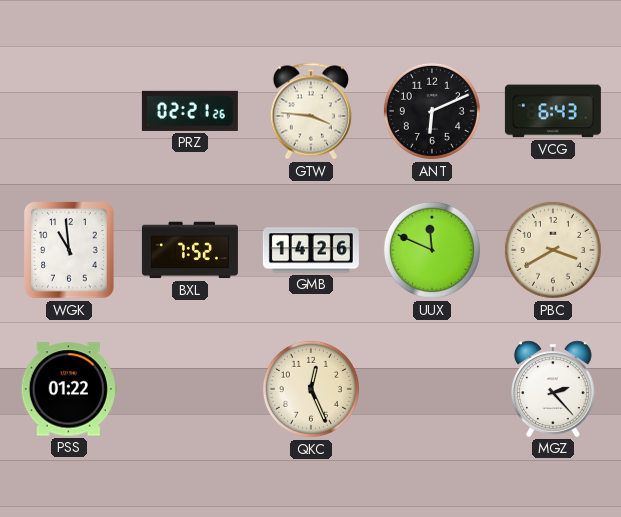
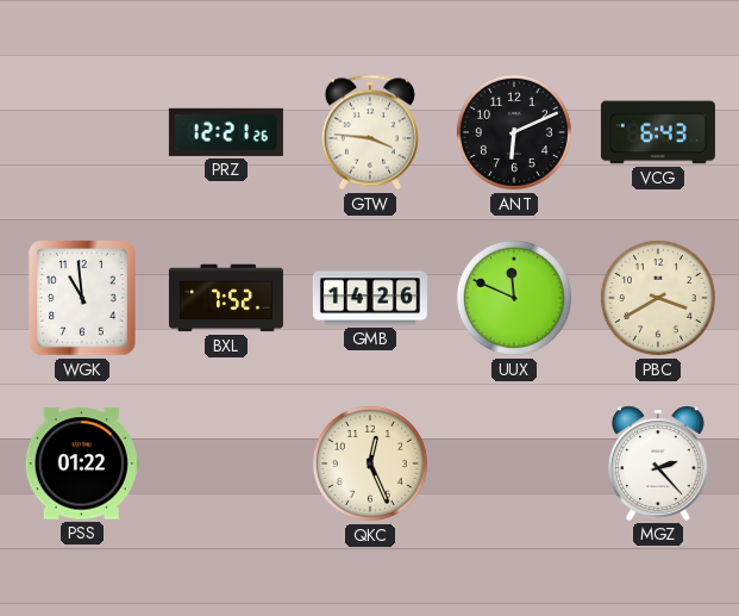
PRZ: 02:21 -> 12:21
